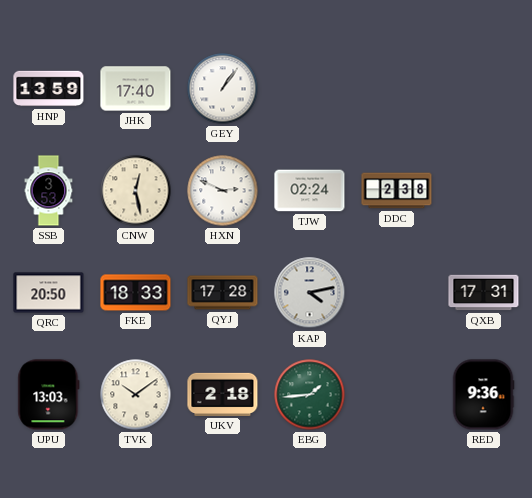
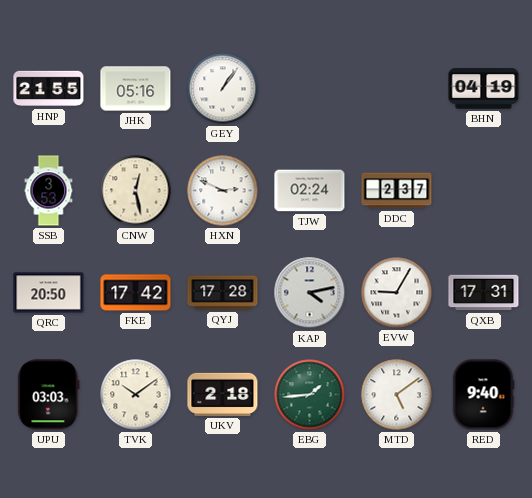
HNP: 13:59 -> 21:55
JHK: 17:40 -> 05:16
BHN: none -> 04:19
DDC: 2:38 -> 2:37
FKE: 18:33 -> 17:42
EVW: none -> 9:05
UPU: 13:03 -> 03:03
MTD: none -> 5:09
RED: 9:36 -> 9:40
